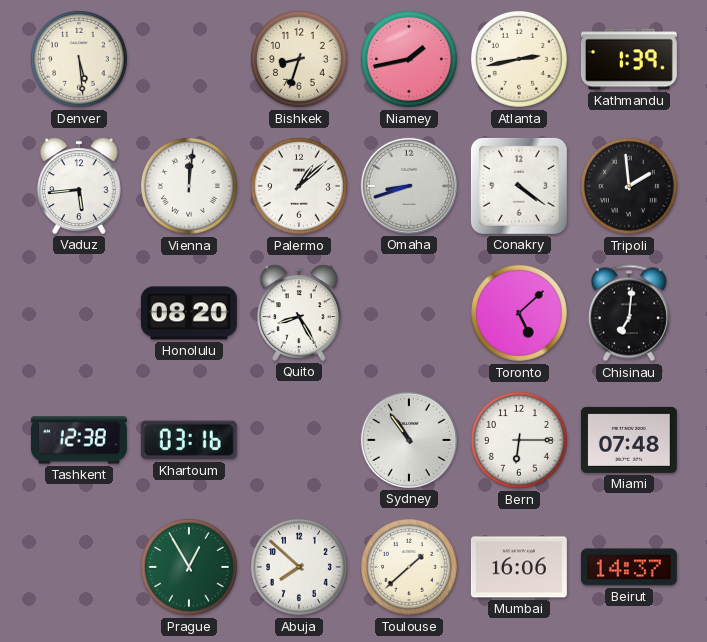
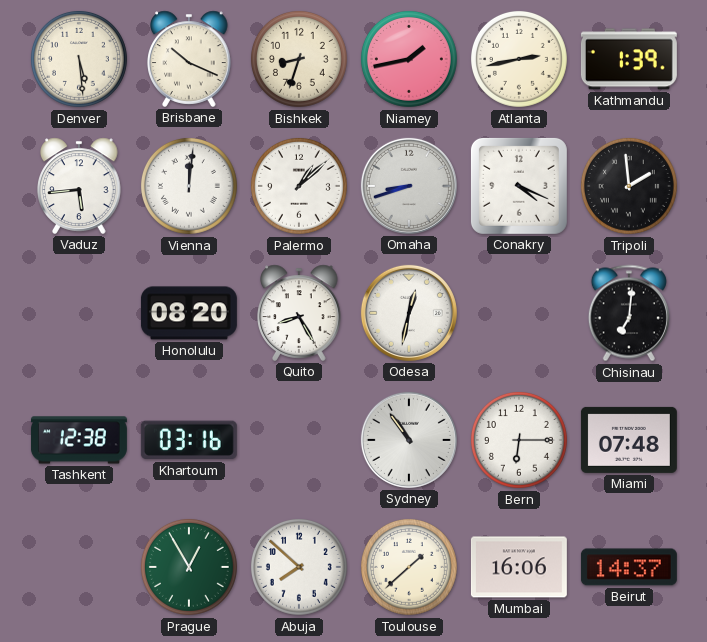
Brisbane: none -> 10:19
Conakry: 4:21 -> 4:19
Odesa: none -> 12:32
Toronto: 5:08 -> none
